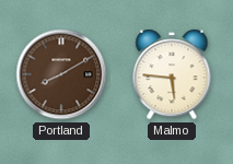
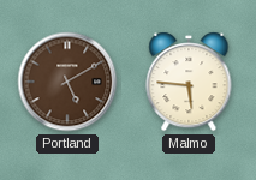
Portland: 8:10 -> 5:10
